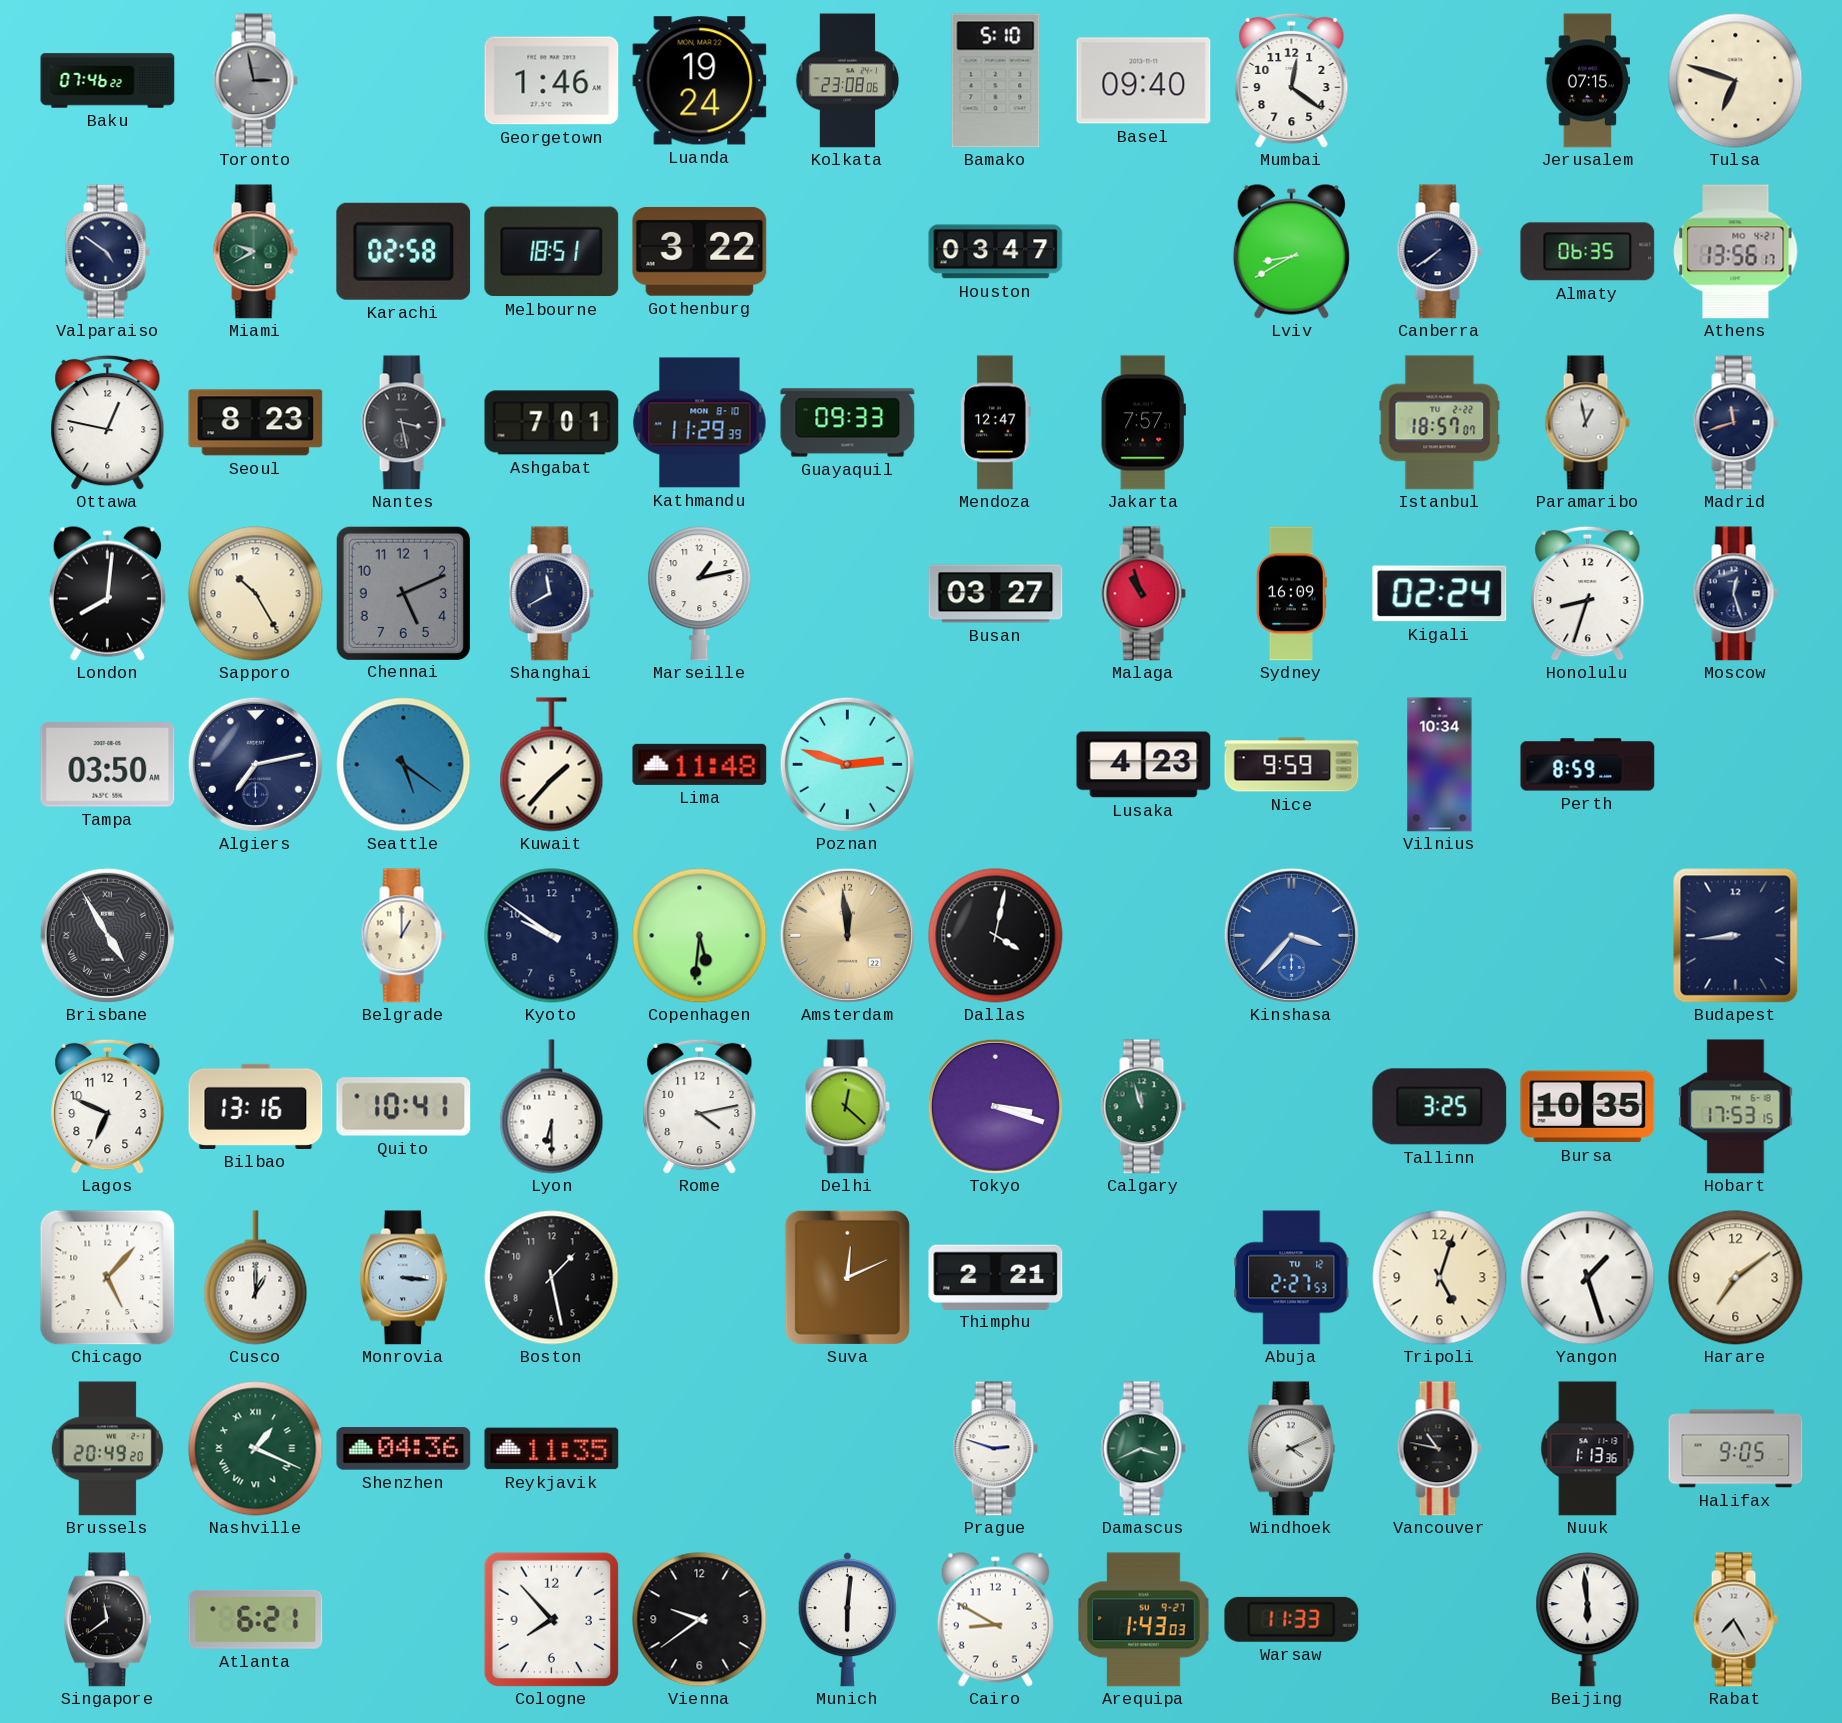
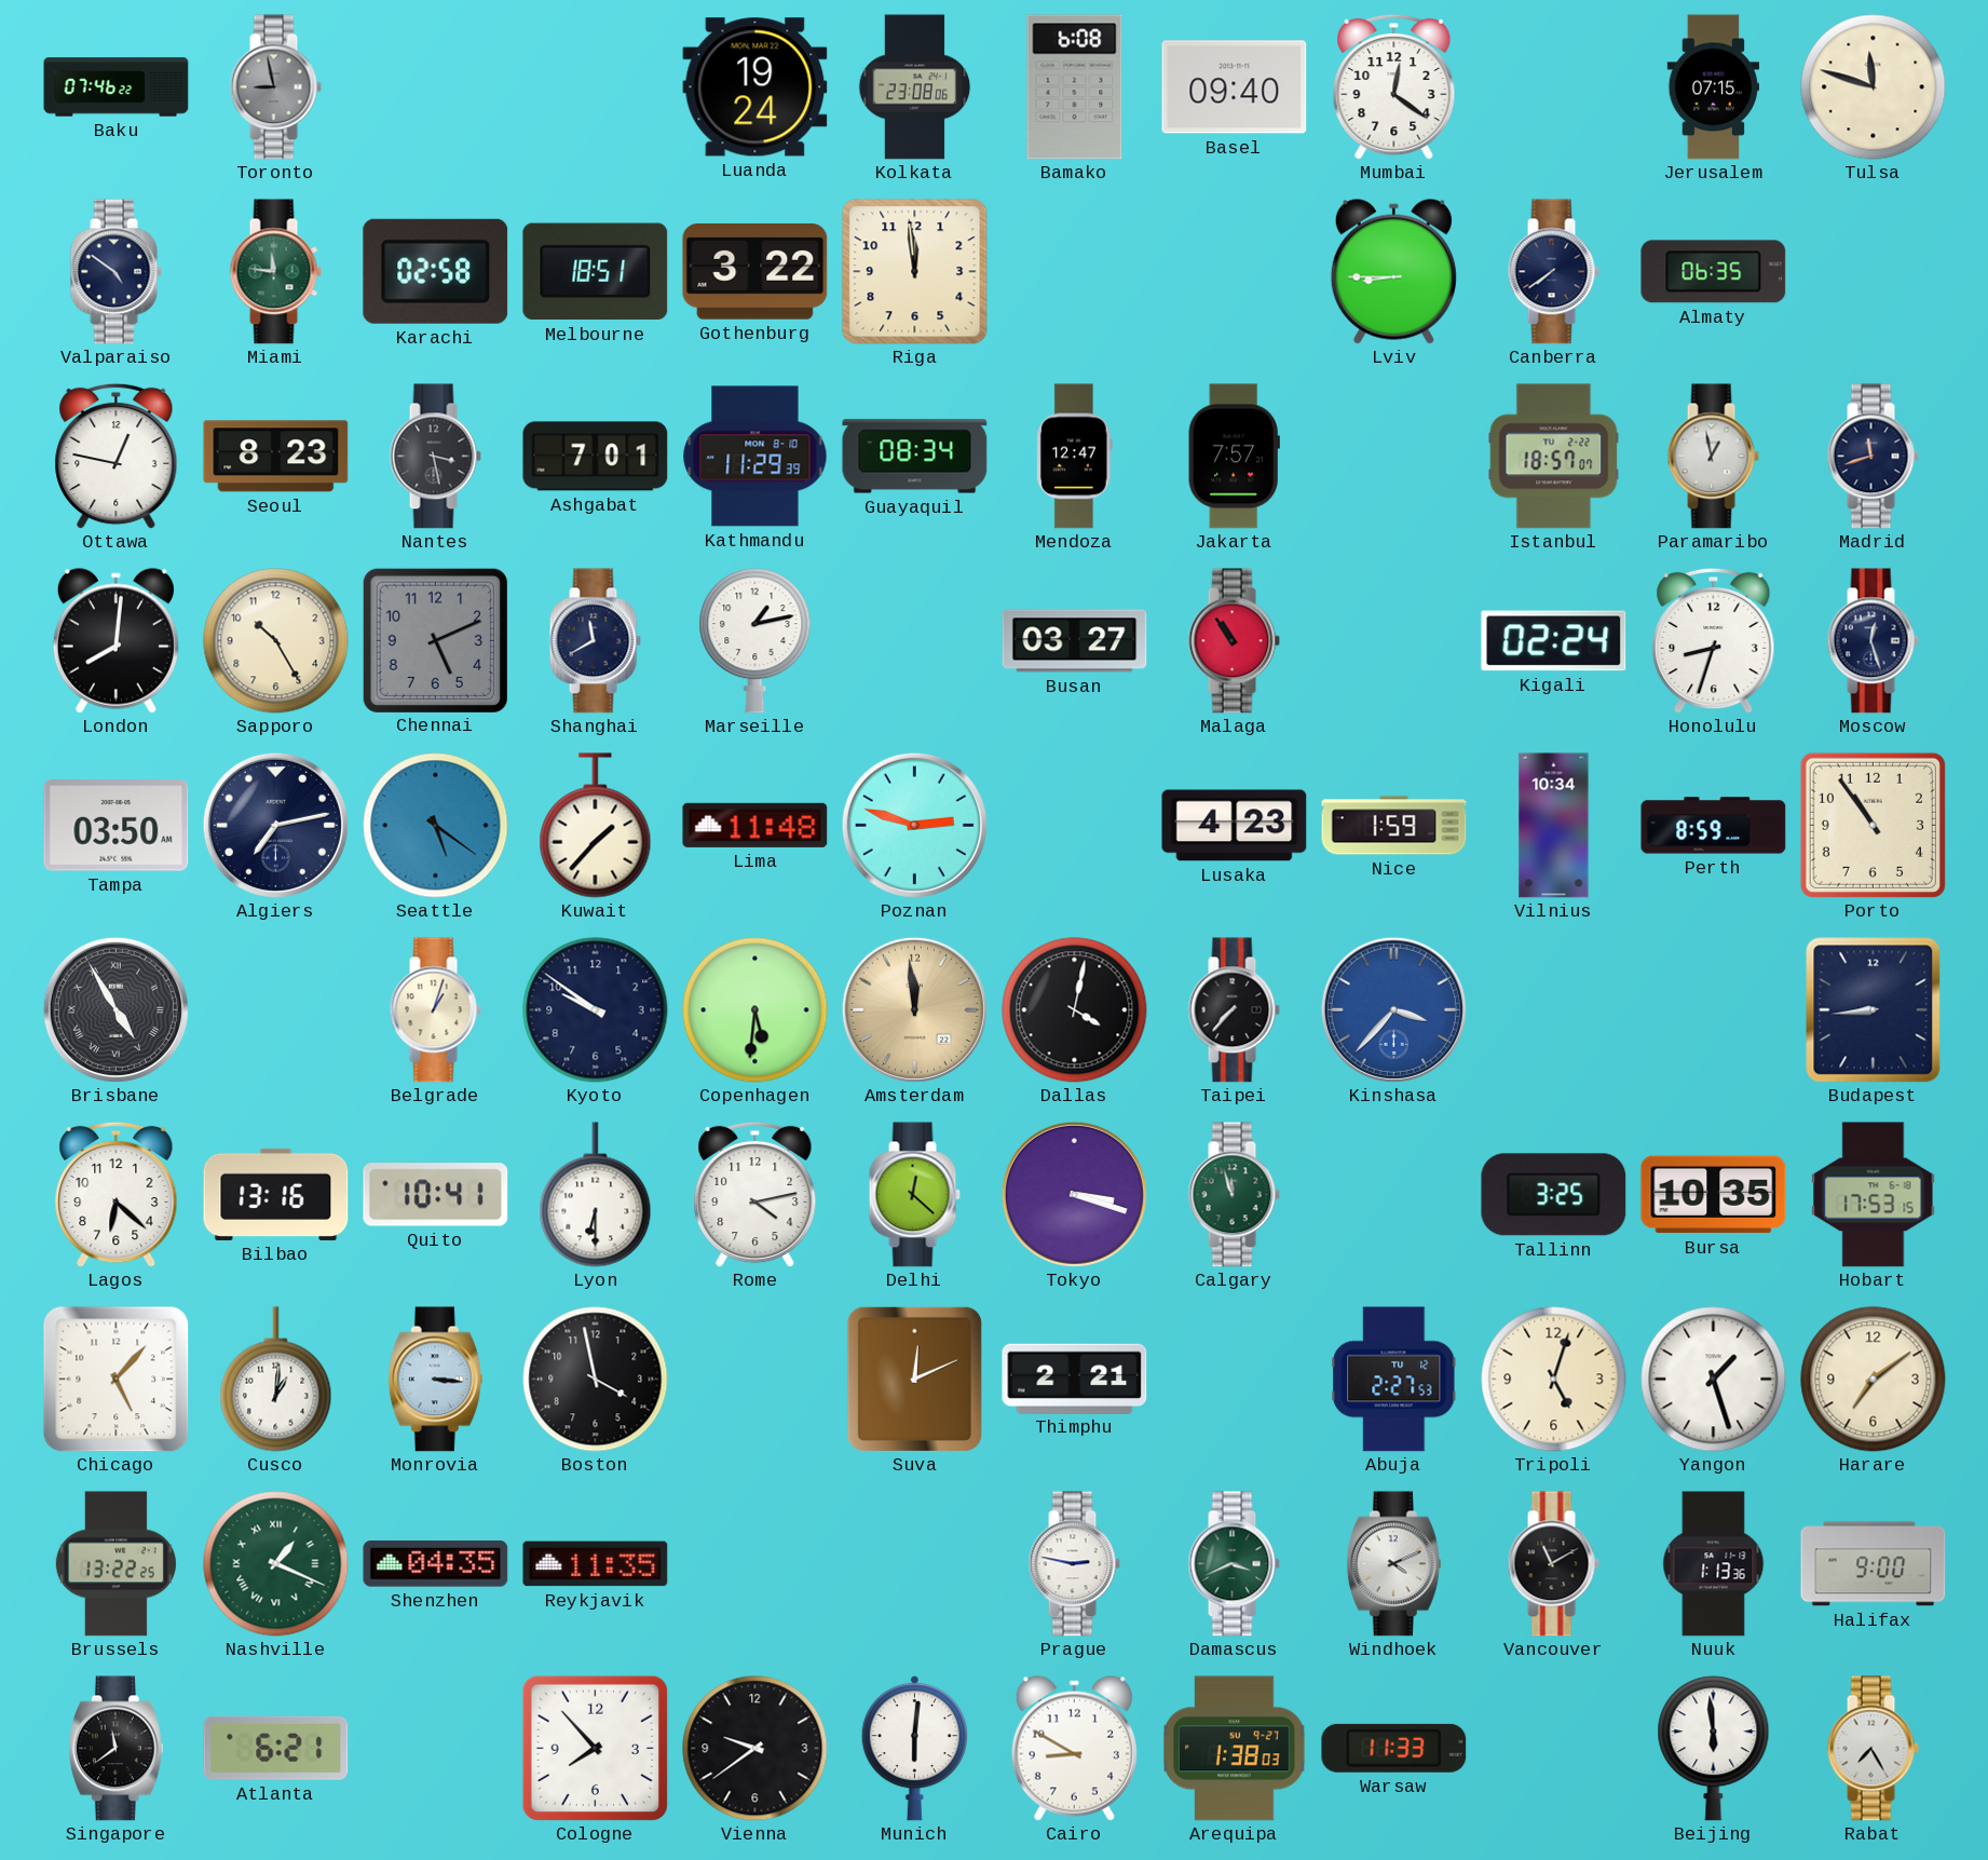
Toronto: 2:58 -> 8:58
Georgetown: 1:46 -> none
Bamako: 5:10 -> 6:08
Tulsa: 6:48 -> 11:48
Miami: 9:40 -> 11:46
Riga: none -> 11:59
Houston: 03:47 -> none
Lviv: 8:40 -> 8:45
Athens: 13:56 -> none
Guayaquil: 09:33 -> 08:34
Malaga: 10:57 -> 10:54
Sydney: 16:09 -> none
Nice: 9:59 -> 1:59
Porto: none -> 10:54
Belgrade: 1:00 -> 1:03
Taipei: none -> 7:37
Lagos: 6:49 -> 6:22
Cusco: 1:00 -> 1:01
Boston: 1:28 -> 3:58
Brussels: 20:49 -> 13:22
Shenzhen: 04:36 -> 04:35
Prague: 2:48 -> 2:47
Vancouver: 10:47 -> 11:10
Halifax: 9:05 -> 9:00
Arequipa: 1:43 -> 1:38
